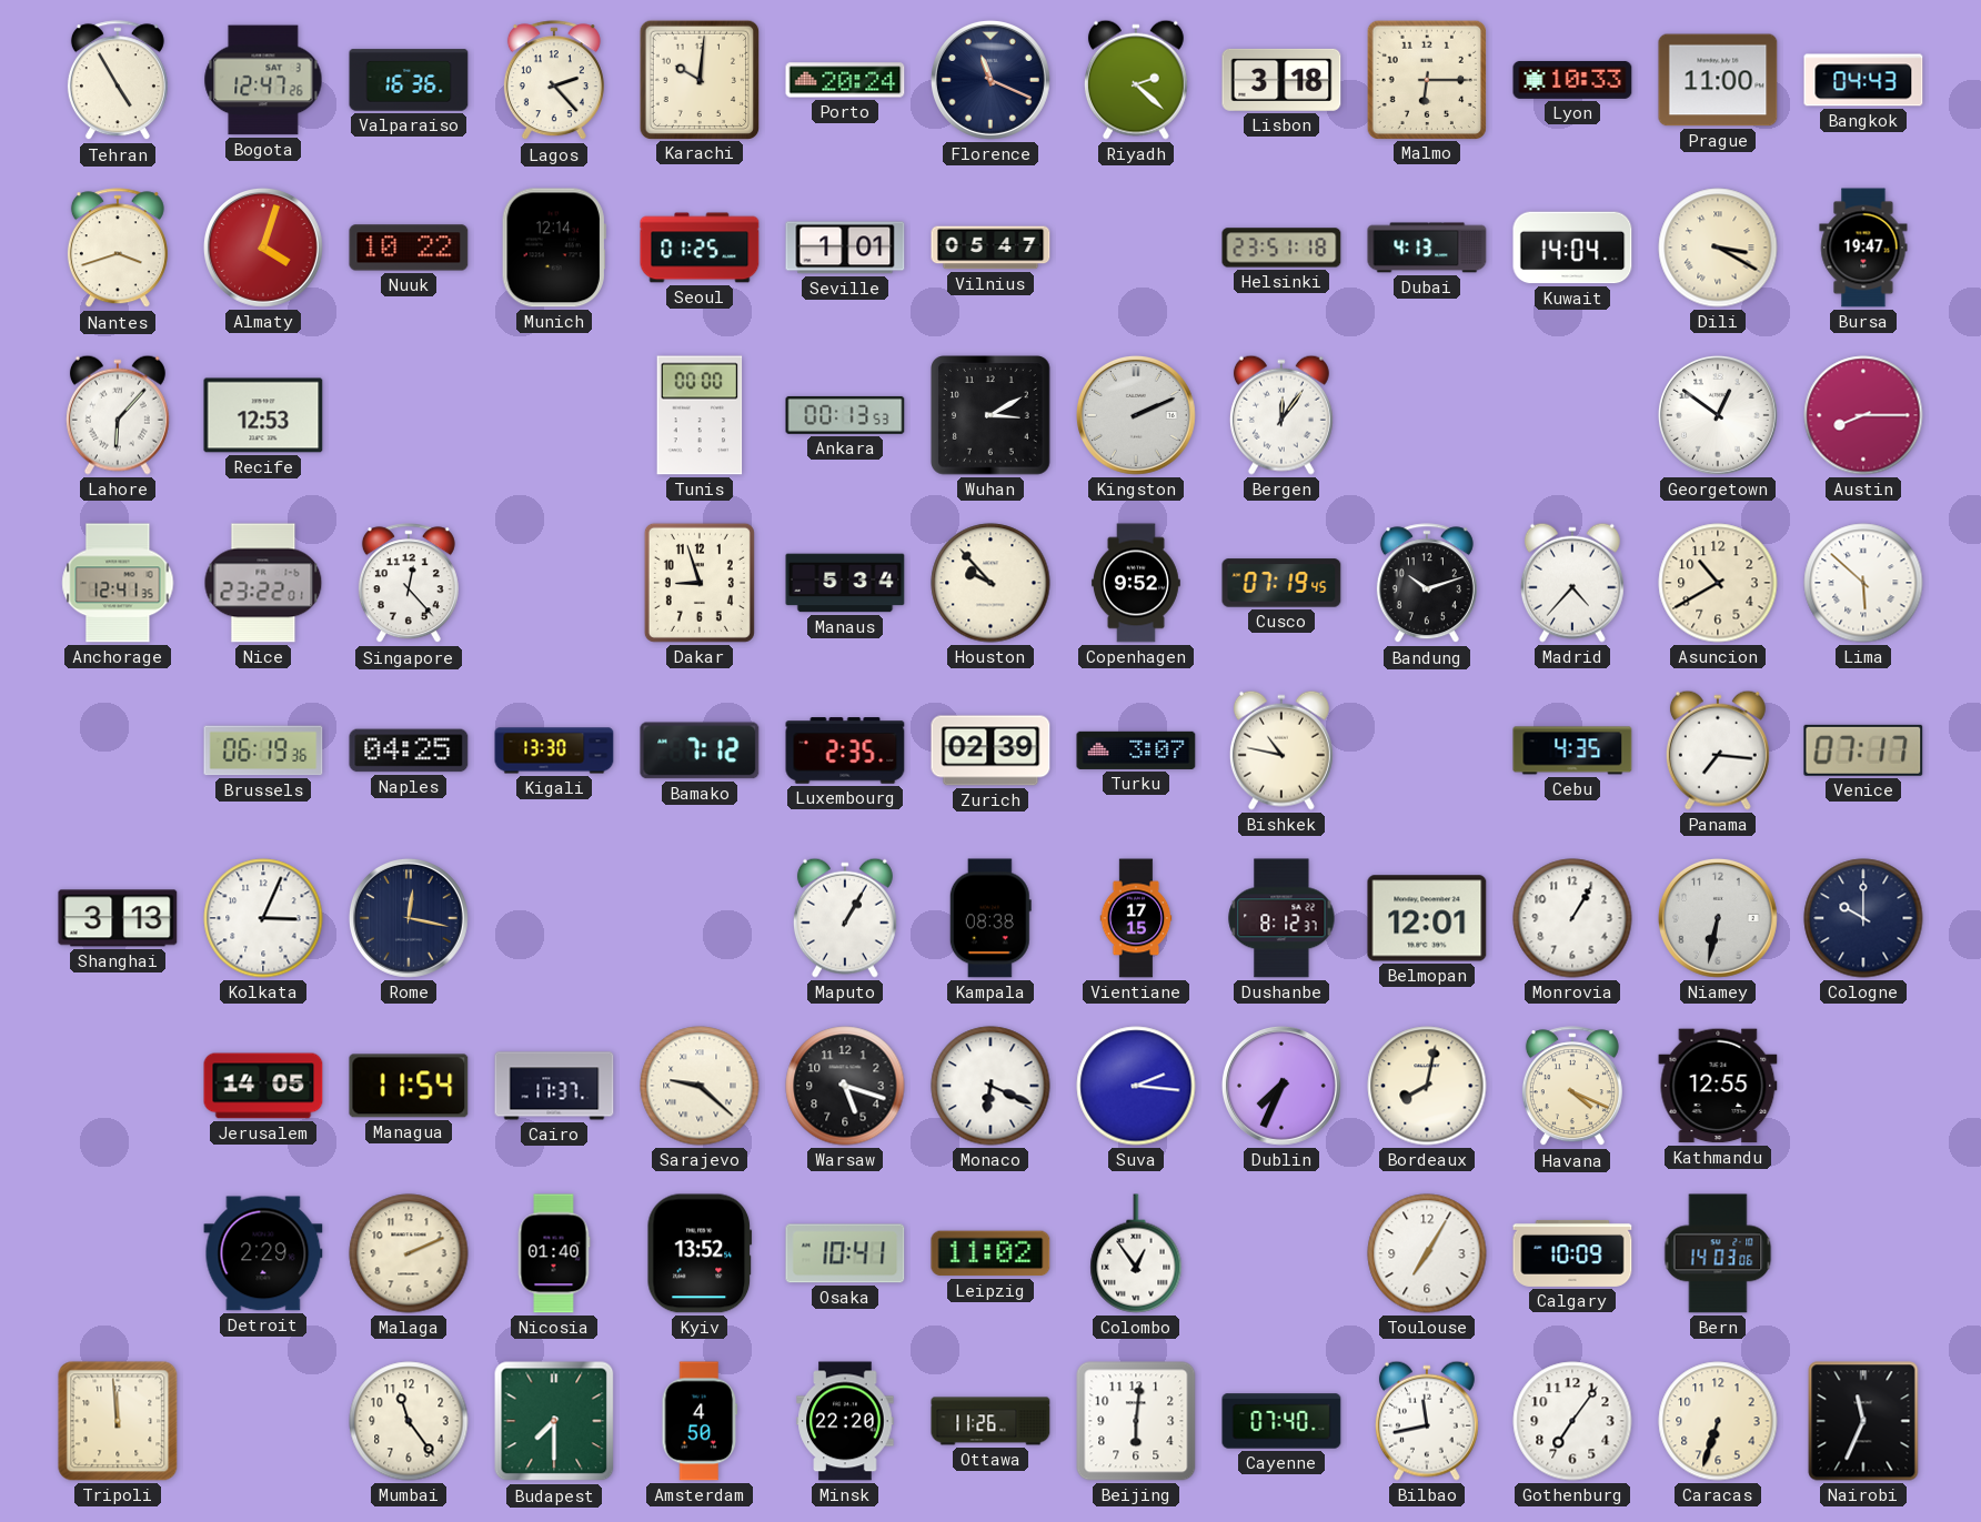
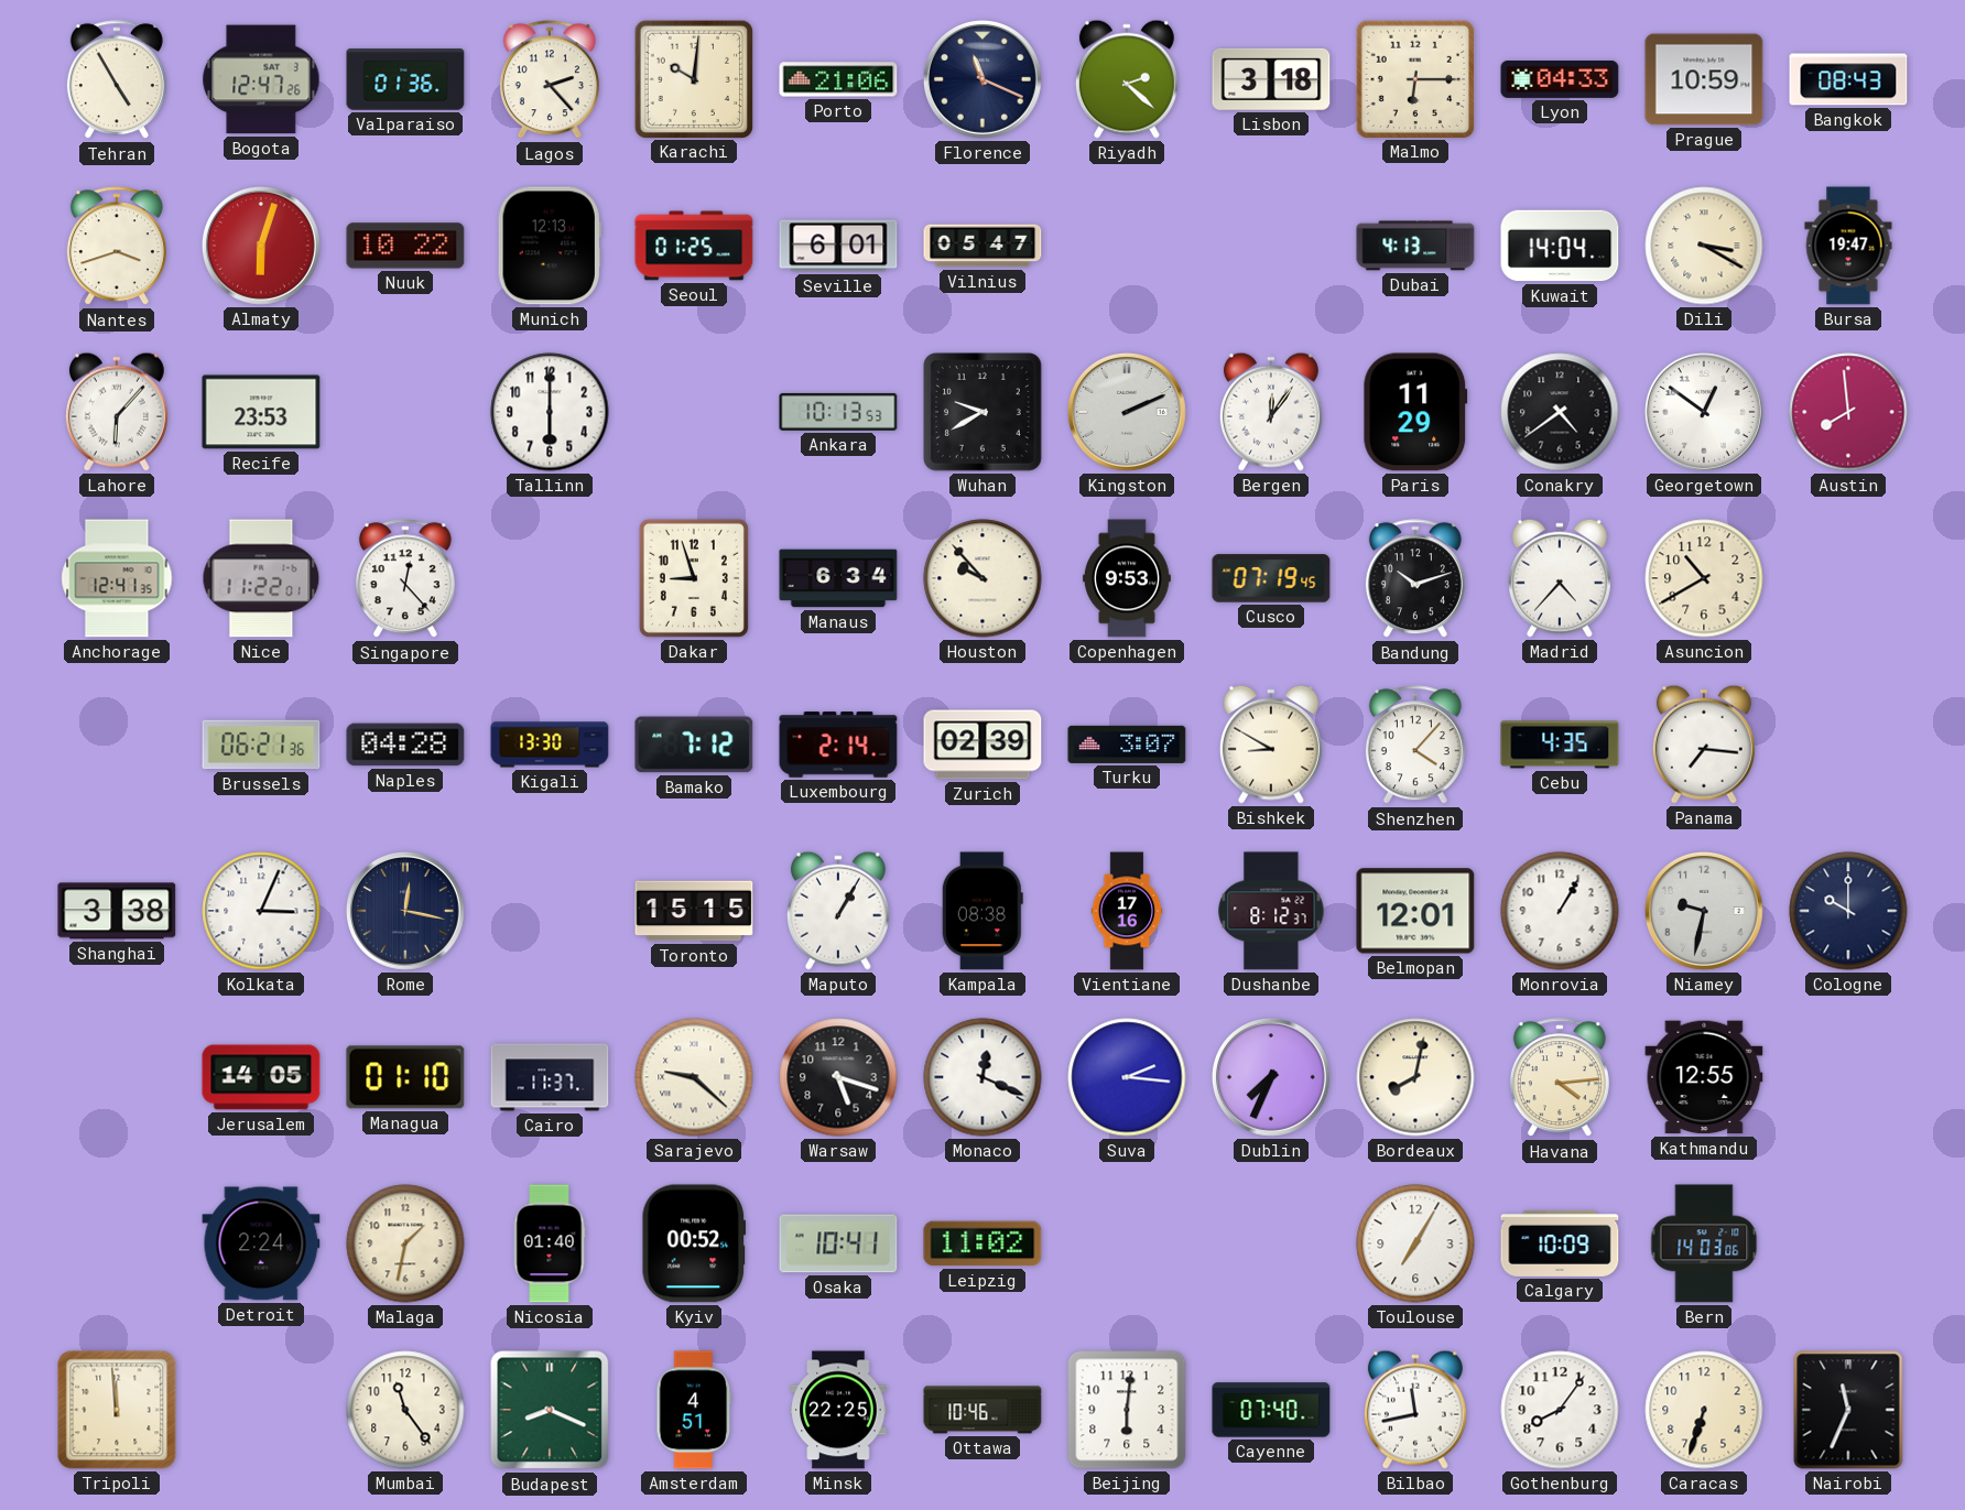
Valparaiso: 16:36 -> 01:36
Porto: 20:24 -> 21:06
Lyon: 10:33 -> 04:33
Prague: 11:00 -> 10:59
Bangkok: 04:43 -> 08:43
Almaty: 4:03 -> 6:03
Munich: 12:14 -> 12:13
Seville: 1:01 -> 6:01
Helsinki: 23:51 -> none
Recife: 12:53 -> 23:53
Tallinn: none -> 6:00
Tunis: 00:00 -> none
Ankara: 00:13 -> 10:13
Wuhan: 3:10 -> 9:40
Paris: none -> 11:29
Conakry: none -> 4:39
Austin: 8:15 -> 7:59
Nice: 23:22 -> 11:22
Manaus: 5:34 -> 6:34
Copenhagen: 9:52 -> 9:53
Lima: 5:52 -> none
Brussels: 06:19 -> 06:21
Naples: 04:25 -> 04:28
Luxembourg: 2:35 -> 2:14
Bishkek: 10:47 -> 8:50
Shenzhen: none -> 4:07
Venice: 07:17 -> none
Shanghai: 3:13 -> 3:38
Toronto: none -> 15:15
Vientiane: 17:15 -> 17:16
Niamey: 6:32 -> 9:32
Managua: 11:54 -> 01:10
Monaco: 6:19 -> 12:19
Havana: 4:19 -> 4:14
Detroit: 2:29 -> 2:24
Malaga: 2:11 -> 1:32
Kyiv: 13:52 -> 00:52
Colombo: 12:54 -> none
Budapest: 7:30 -> 8:19
Amsterdam: 4:50 -> 4:51
Minsk: 22:20 -> 22:25
Ottawa: 11:26 -> 10:46
Gothenburg: 7:06 -> 8:06
